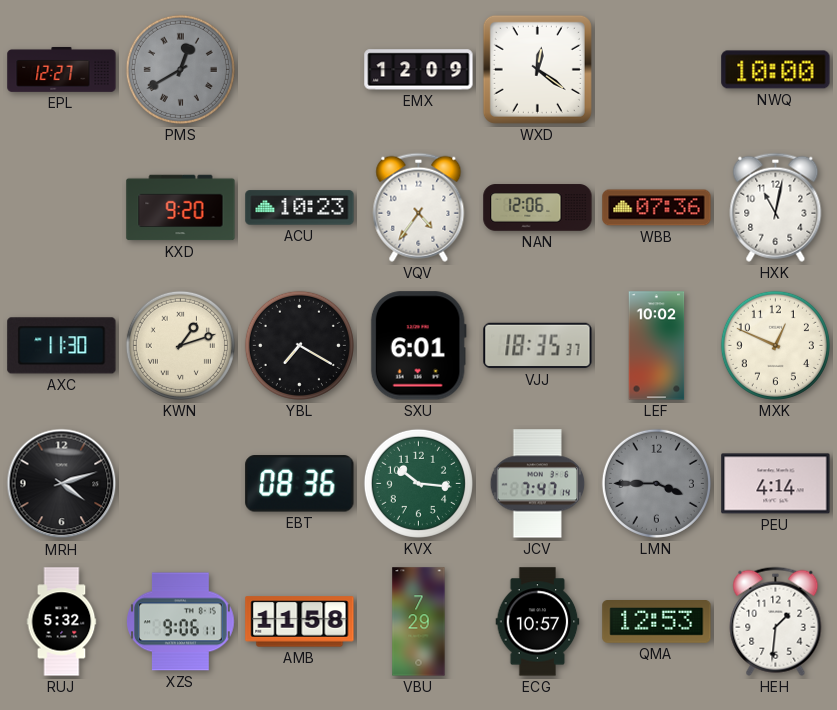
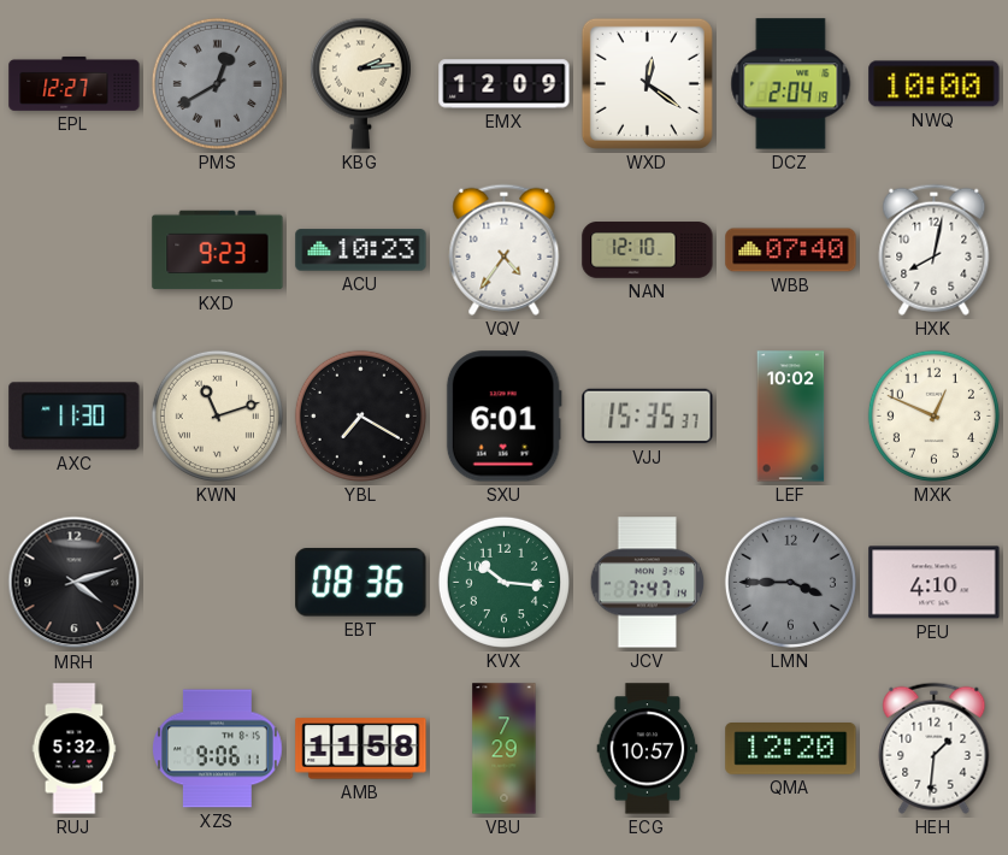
KBG: none -> 2:14
DCZ: none -> 2:04
KXD: 9:20 -> 9:23
NAN: 12:06 -> 12:10
WBB: 07:36 -> 07:40
HXK: 11:02 -> 8:02
KWN: 1:12 -> 11:12
VJJ: 18:35 -> 15:35
PEU: 4:14 -> 4:10
QMA: 12:53 -> 12:20
